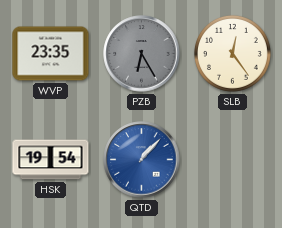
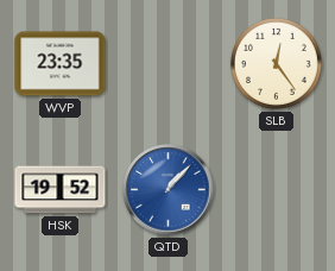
PZB: 6:25 -> none
HSK: 19:54 -> 19:52
